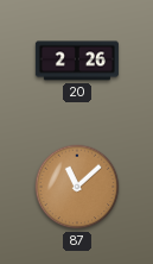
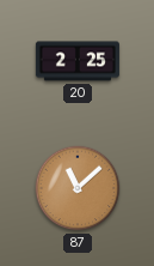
20: 2:26 -> 2:25
